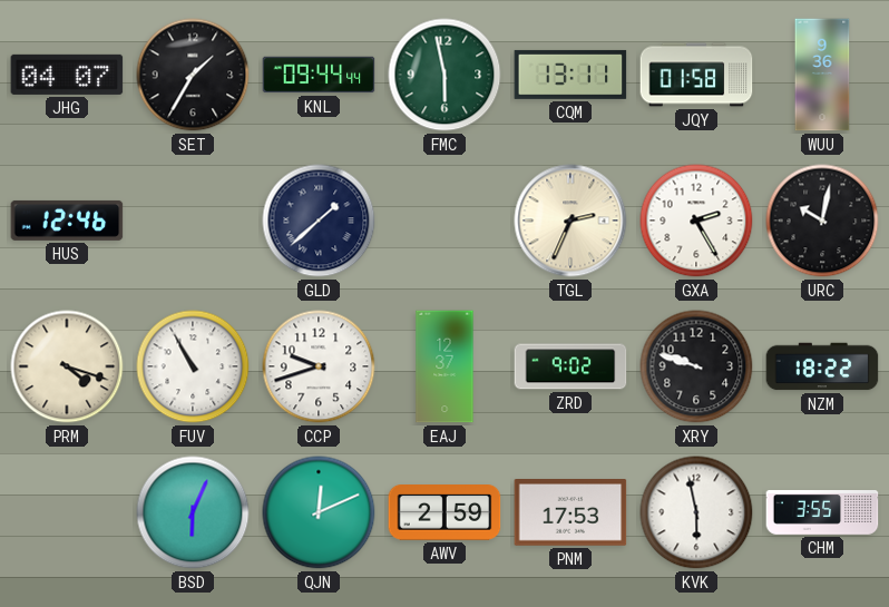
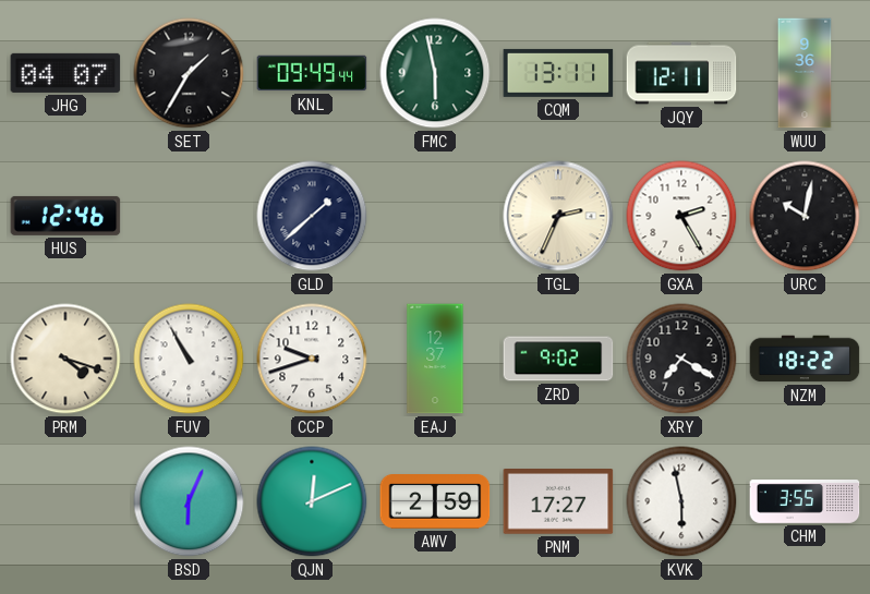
KNL: 09:44 -> 09:49
JQY: 01:58 -> 12:11
XRY: 9:48 -> 7:20
PNM: 17:53 -> 17:27
